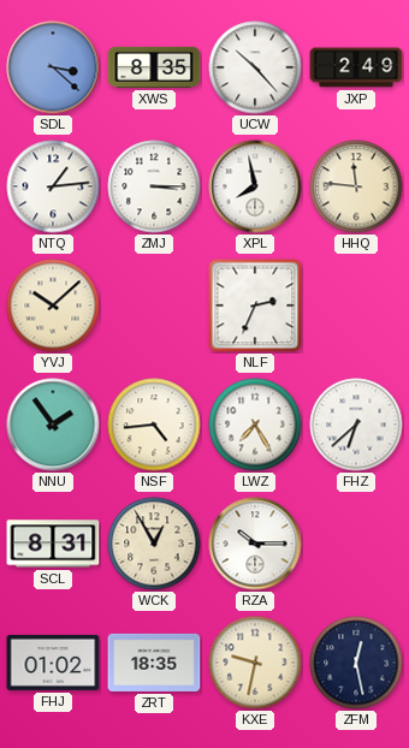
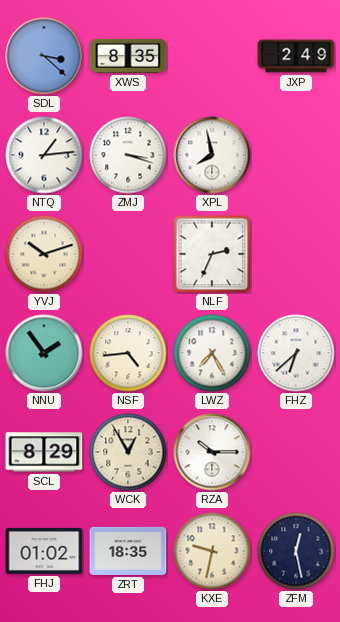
UCW: 10:23 -> none
ZMJ: 3:15 -> 3:18
HHQ: 11:46 -> none
YVJ: 10:08 -> 10:12
SCL: 8:31 -> 8:29
